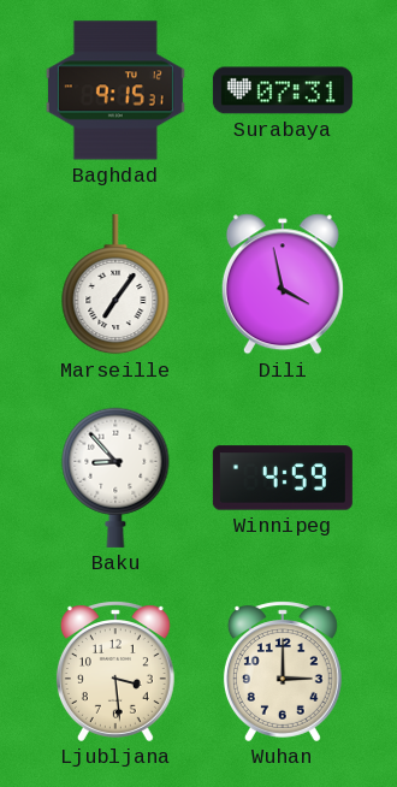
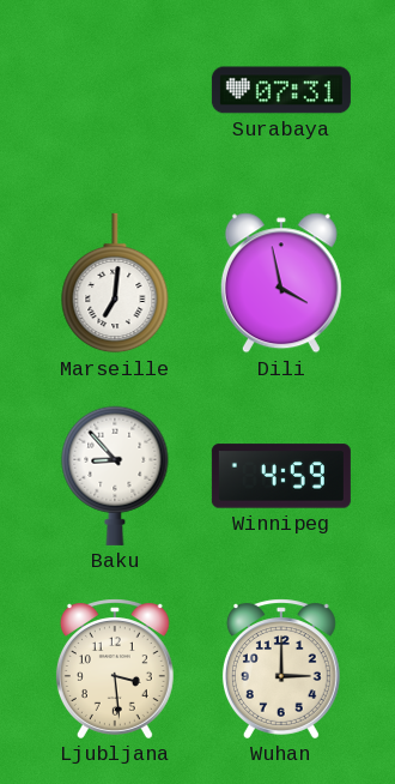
Baghdad: 9:15 -> none
Marseille: 7:06 -> 7:01
